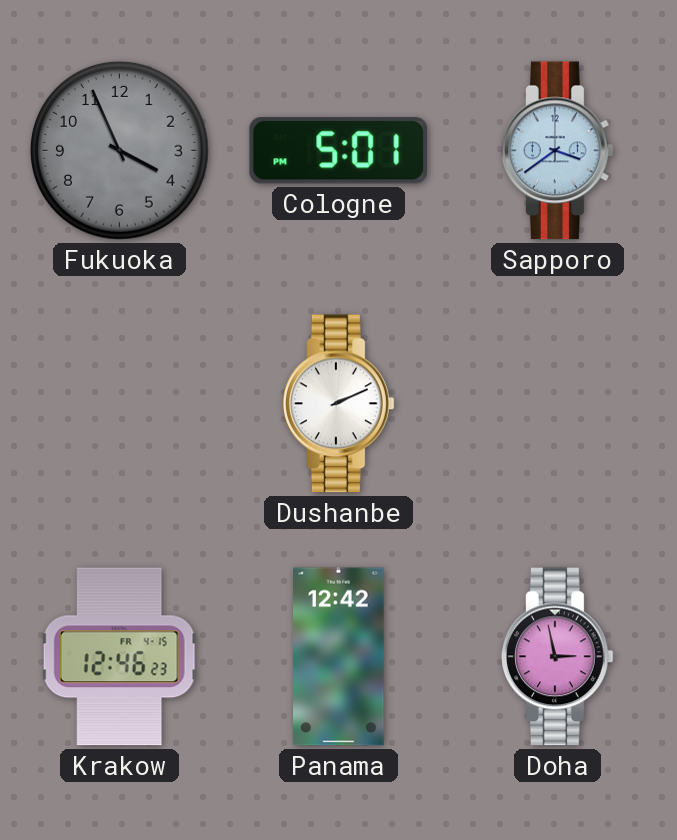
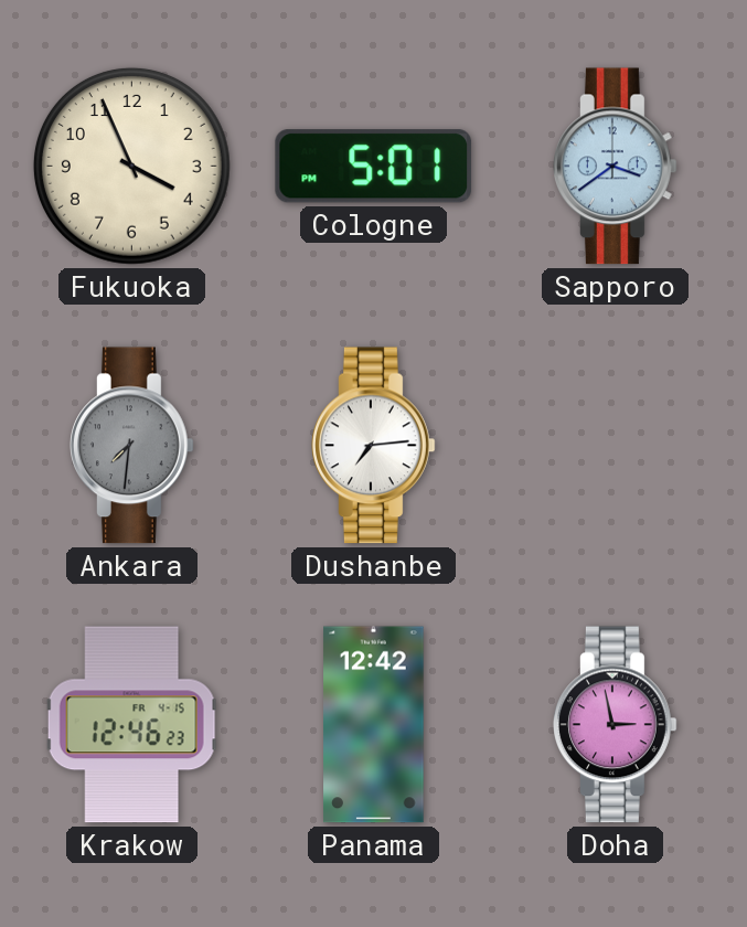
Fukuoka dial: grey -> cream
Ankara: none -> 7:31
Dushanbe: 2:11 -> 7:14
